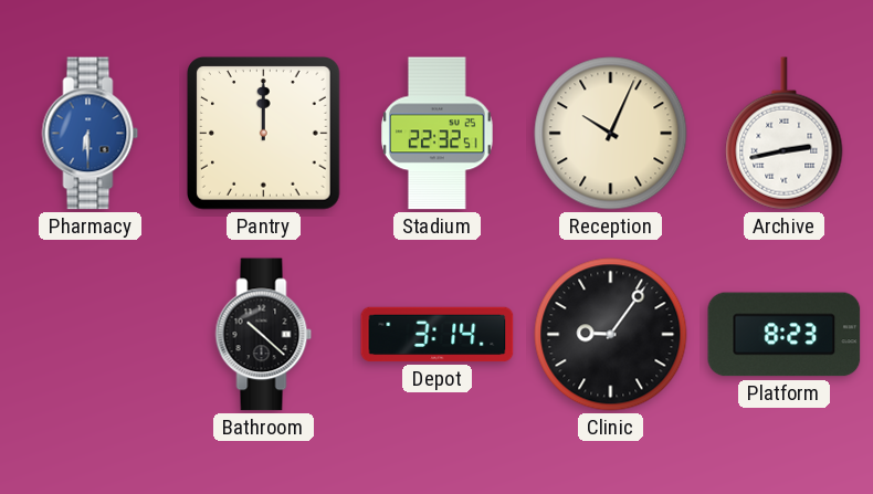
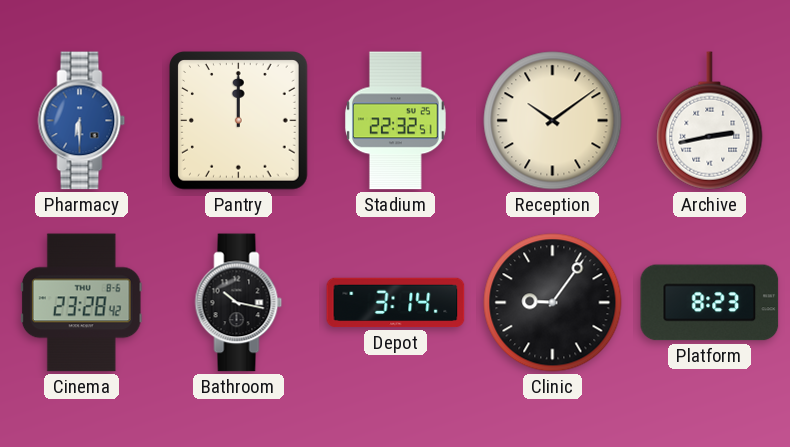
Reception: 10:04 -> 10:09
Cinema: none -> 23:28
Bathroom: 10:22 -> 10:17
